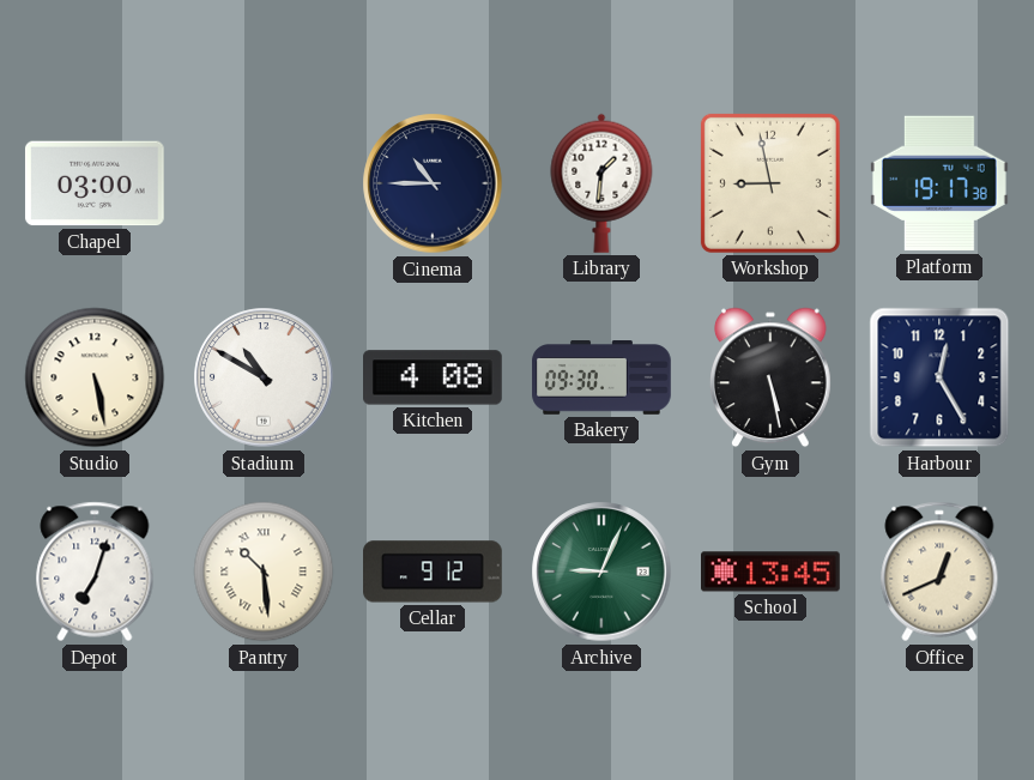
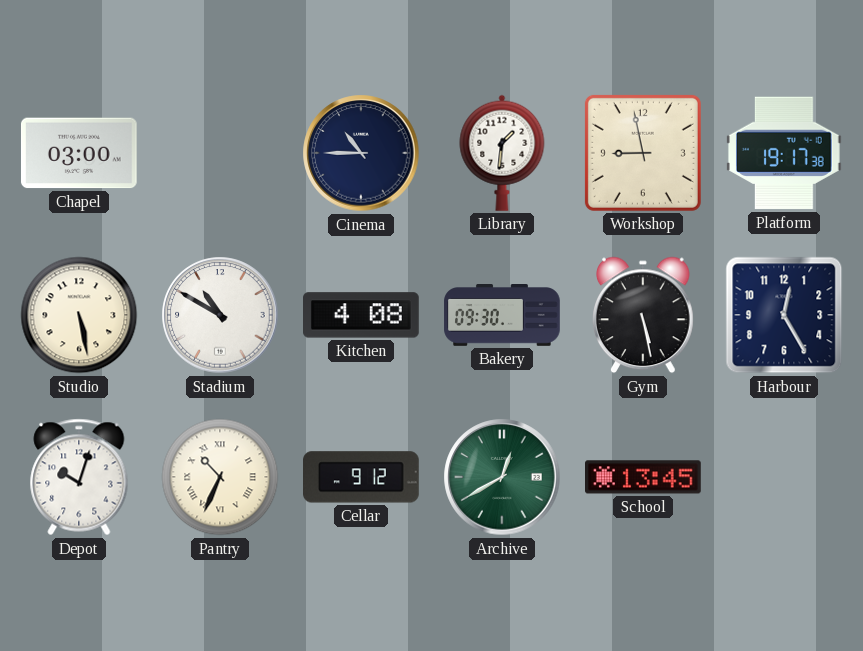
Depot: 7:03 -> 10:03
Pantry: 10:29 -> 10:34
Archive: 9:04 -> 12:40
Office: 12:41 -> none
